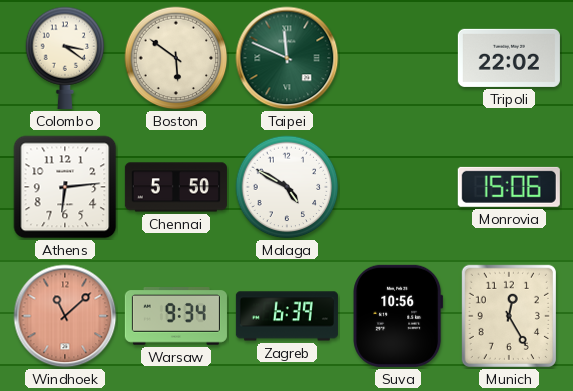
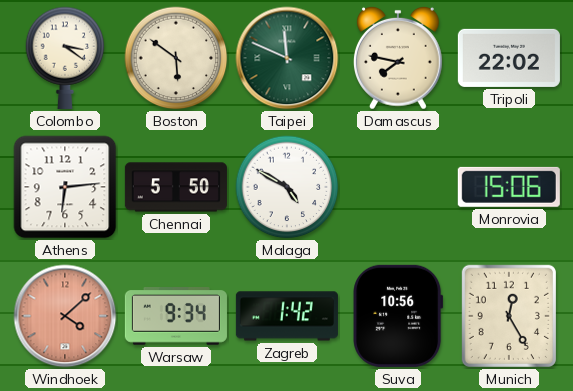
Damascus: none -> 7:47
Windhoek: 11:08 -> 4:08
Zagreb: 6:39 -> 1:42
